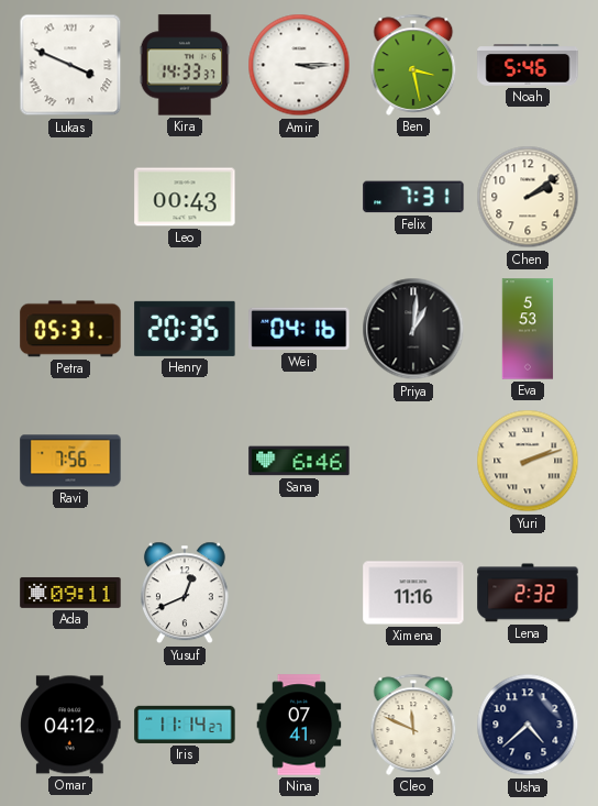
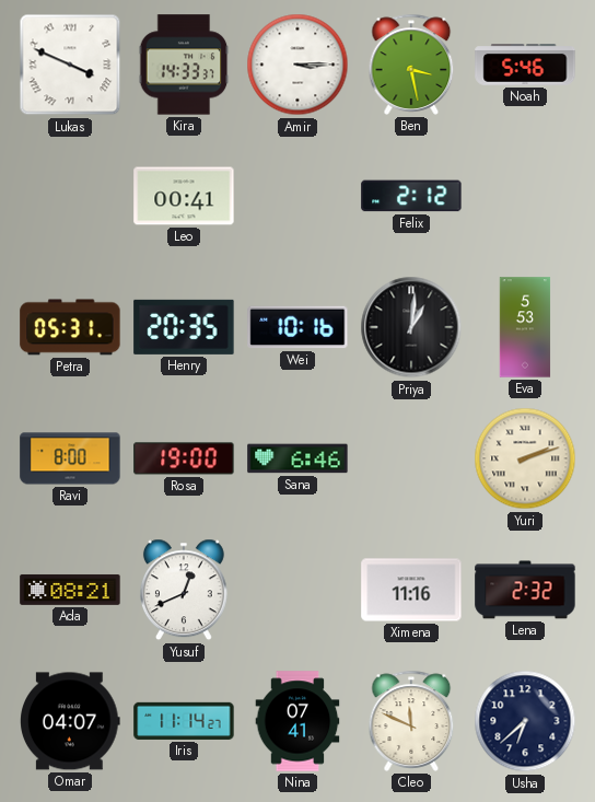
Leo: 00:43 -> 00:41
Felix: 7:31 -> 2:12
Chen: 2:09 -> none
Wei: 04:16 -> 10:16
Ravi: 7:56 -> 8:00
Rosa: none -> 19:00
Ada: 09:11 -> 08:21
Omar: 04:12 -> 04:07
Usha: 4:38 -> 6:38
